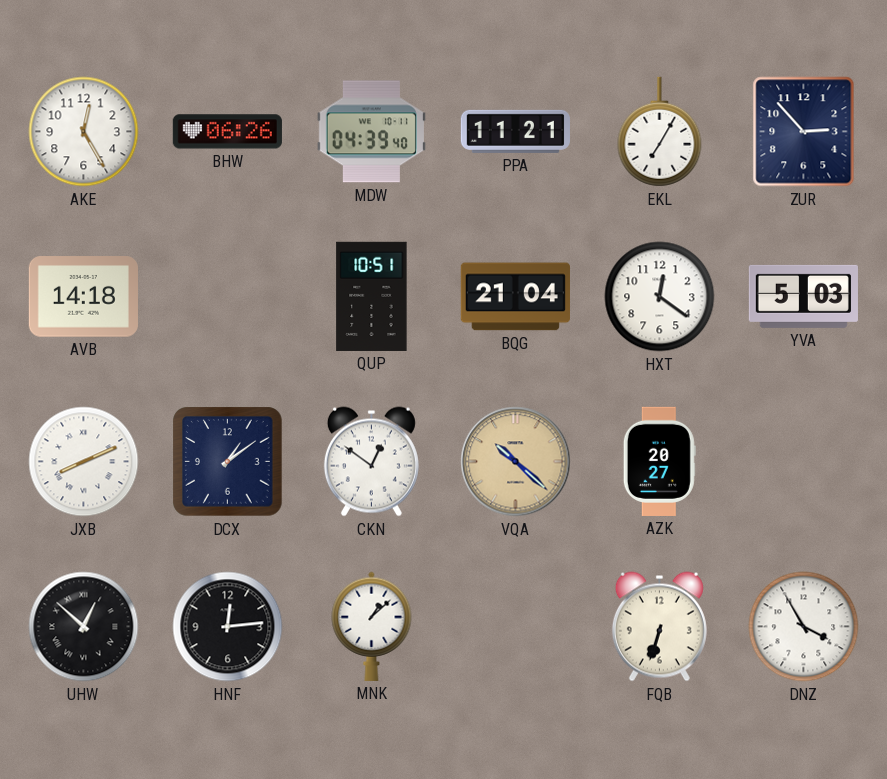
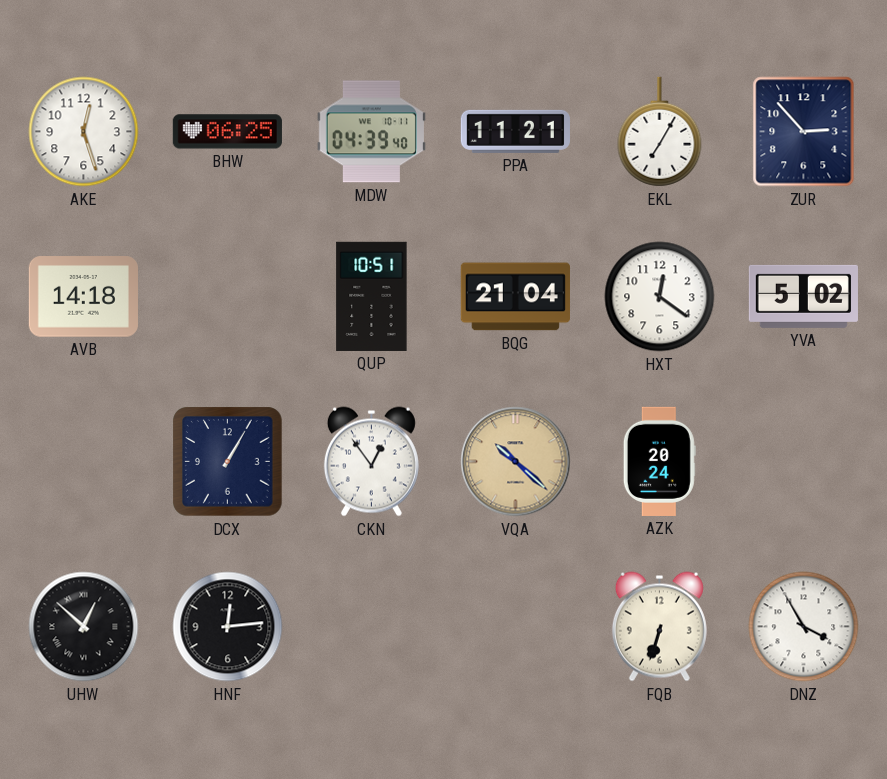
AKE: 12:25 -> 12:27
BHW: 06:26 -> 06:25
YVA: 5:03 -> 5:02
JXB: 8:11 -> none
DCX: 1:09 -> 1:05
CKN: 12:51 -> 12:54
AZK: 20:27 -> 20:24
MNK: 1:08 -> none
